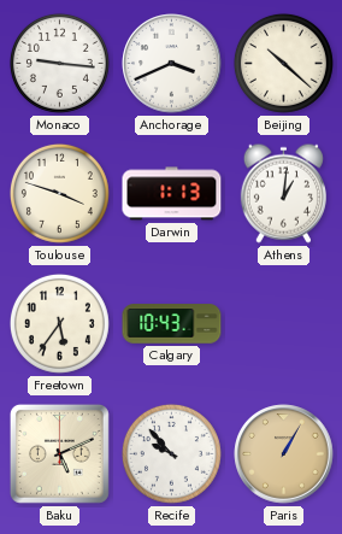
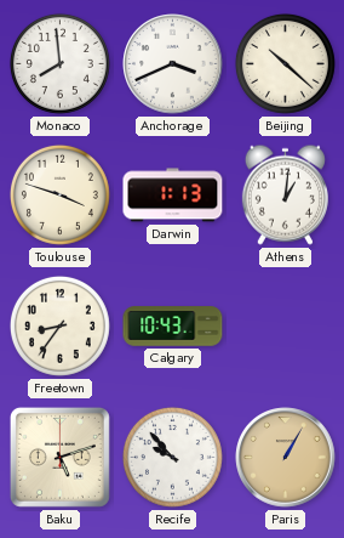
Monaco: 9:16 -> 7:59
Freetown: 5:36 -> 8:36
Baku: 5:11 -> 5:12
